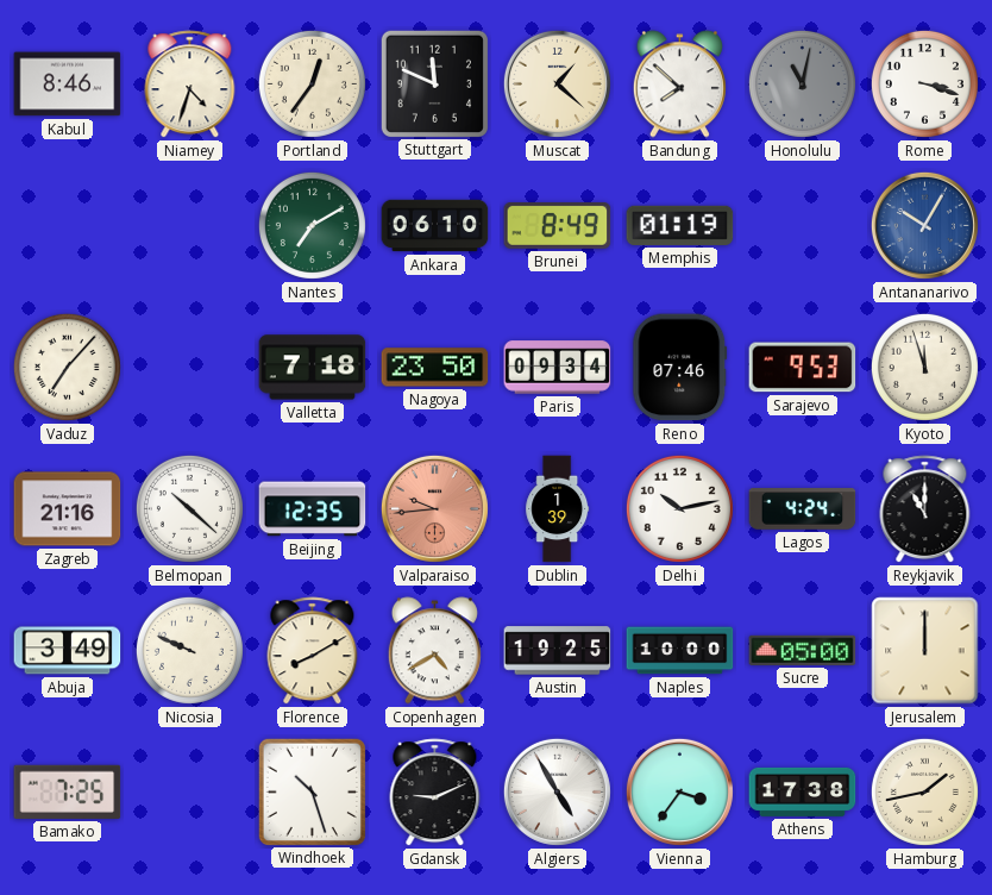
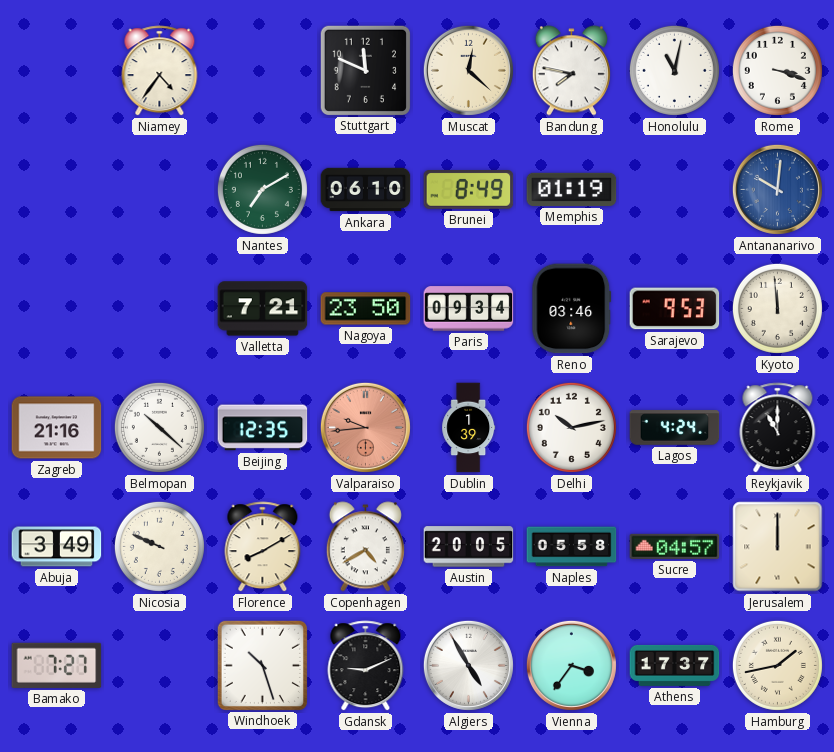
Kabul: 8:46 -> none
Niamey: 4:33 -> 4:36
Portland: 12:36 -> none
Muscat: 1:22 -> 12:22
Bandung: 7:52 -> 7:47
Honolulu dial: grey -> white
Antananarivo: 10:05 -> 10:01
Vaduz: 7:07 -> none
Valletta: 7:18 -> 7:21
Reno: 07:46 -> 03:46
Kyoto: 11:57 -> 11:59
Austin: 19:25 -> 20:05
Naples: 10:00 -> 05:58
Sucre: 05:00 -> 04:57
Bamako: 7:25 -> 7:27
Athens: 17:38 -> 17:37
